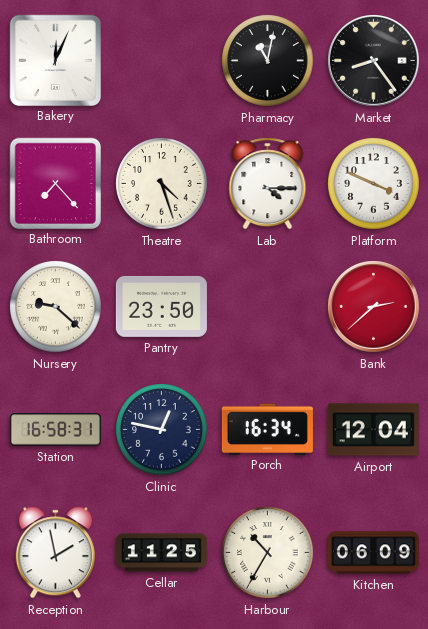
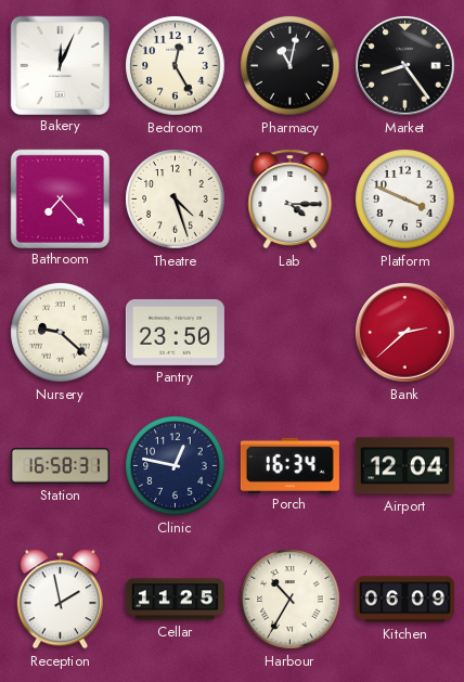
Bedroom: none -> 12:25
